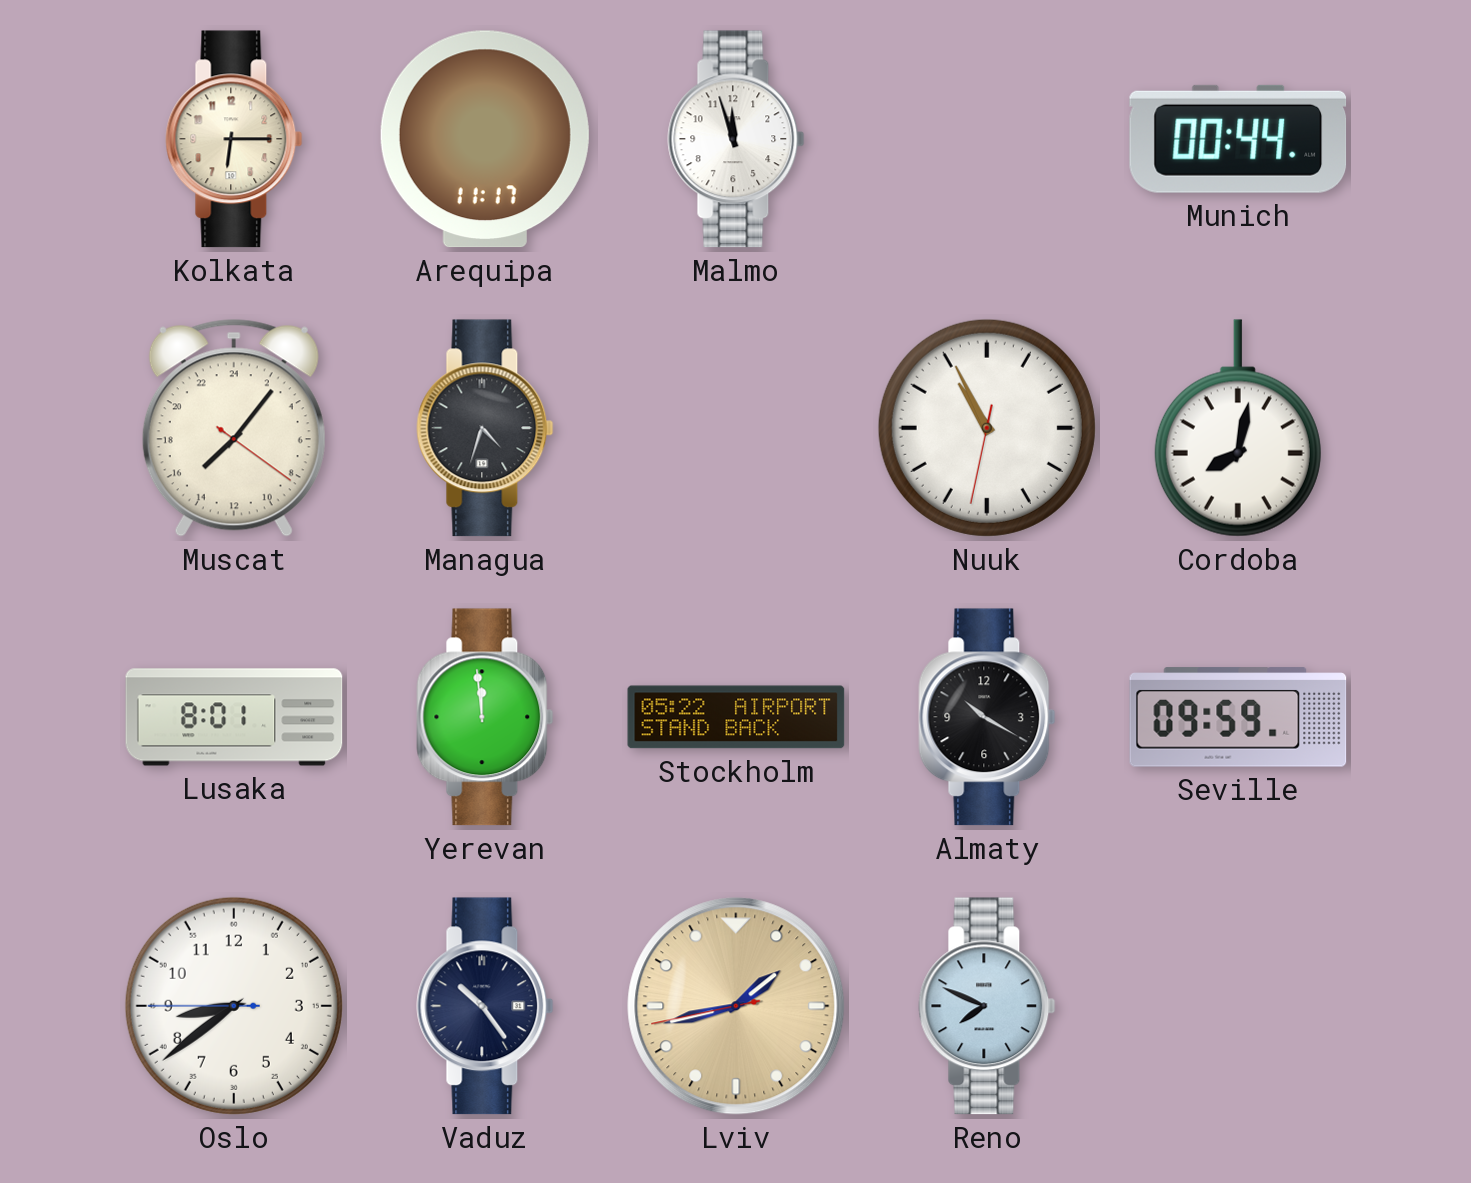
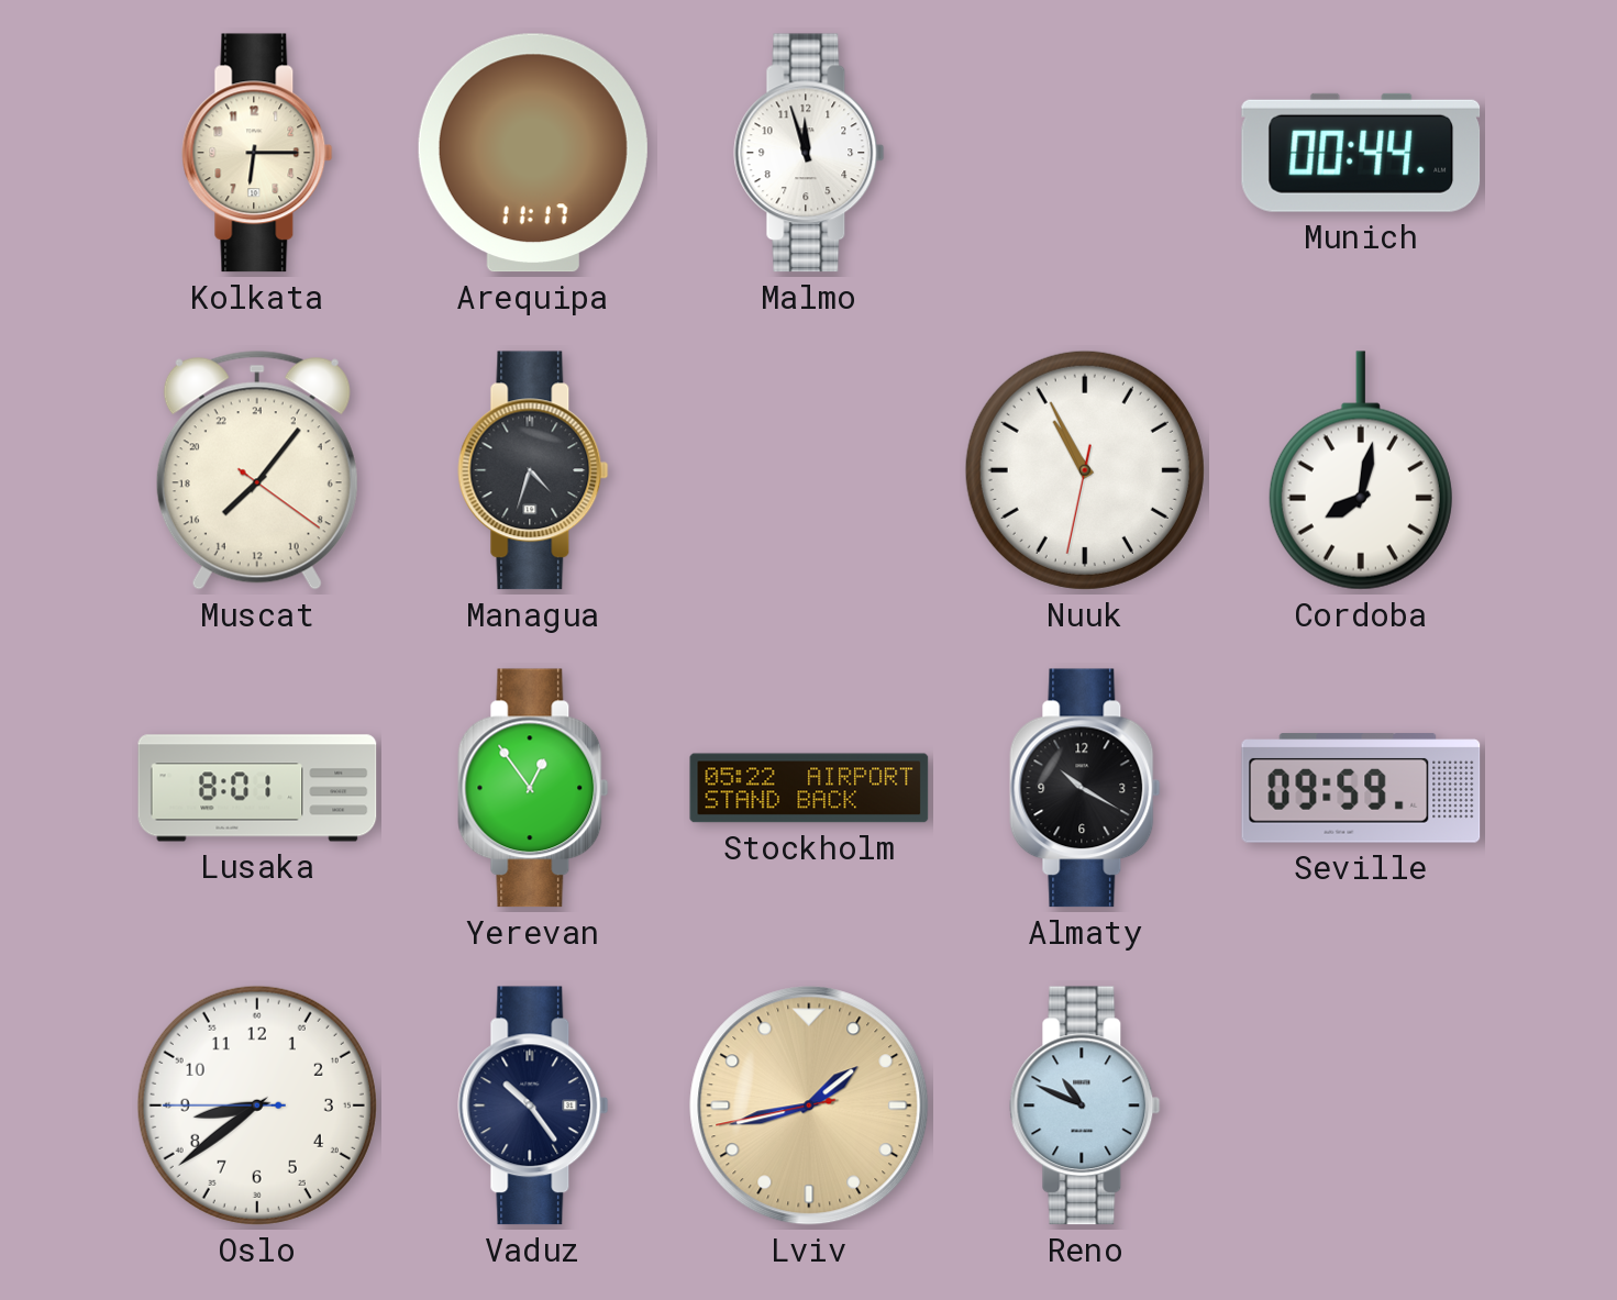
Yerevan: 11:59 -> 12:54
Reno: 7:49 -> 10:49
